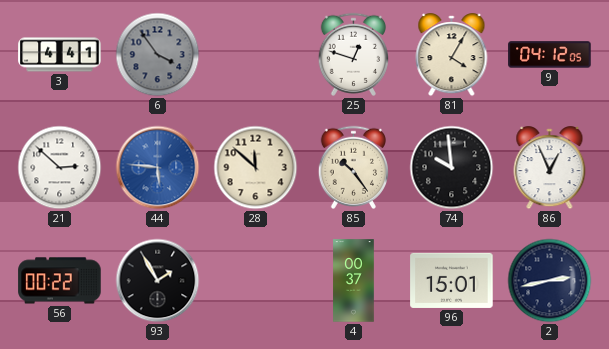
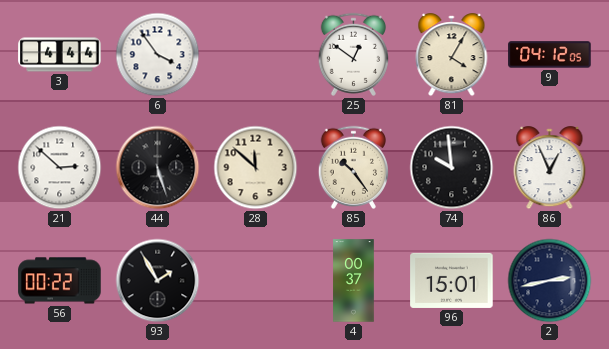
3: 4:41 -> 4:44
6 dial: grey -> white
25: 12:48 -> 12:51
44: 5:46 -> 5:27
44 dial: blue -> black
